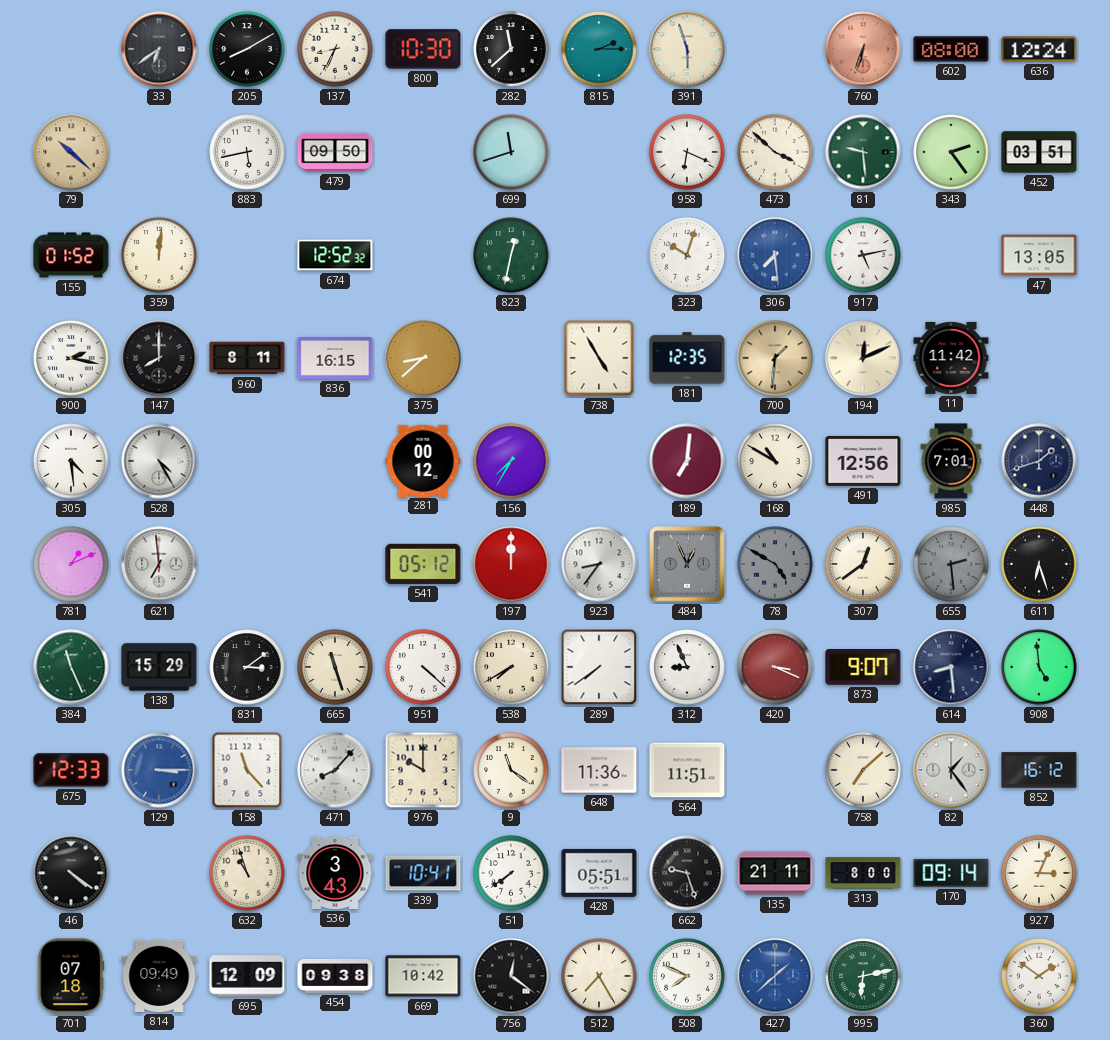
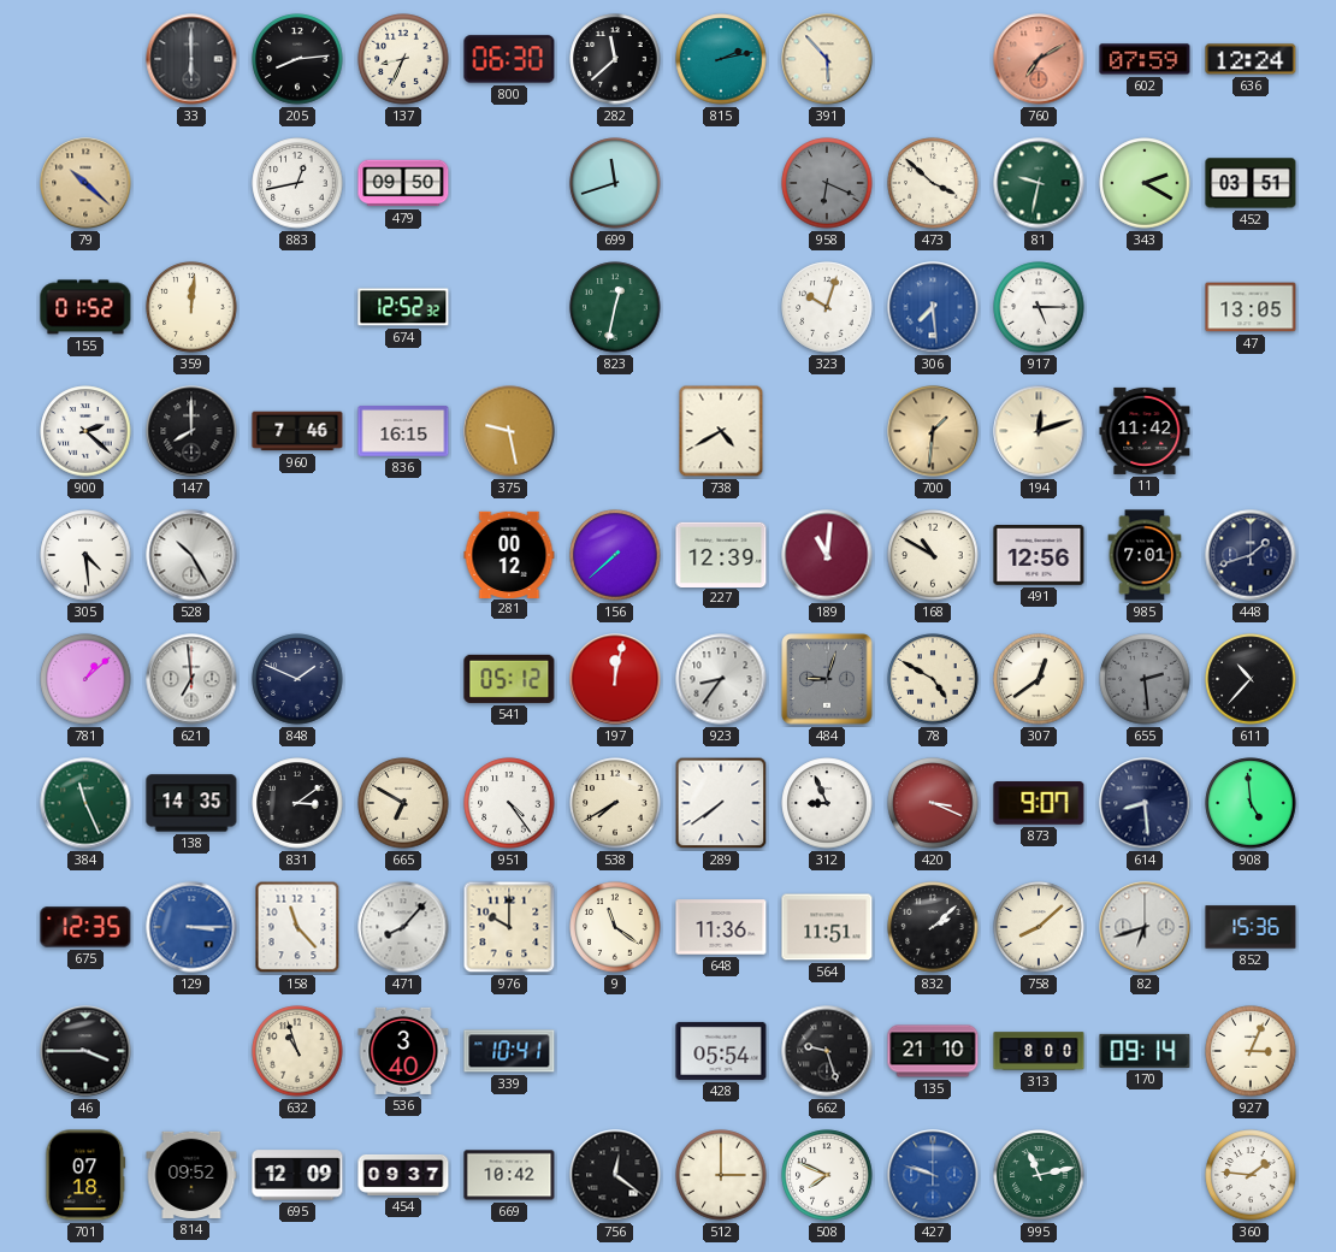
33: 6:39 -> 6:00
205: 8:10 -> 8:14
800: 10:30 -> 06:30
815: 2:15 -> 2:13
391: 5:57 -> 5:53
760: 6:33 -> 7:10
602: 08:00 -> 07:59
883: 5:43 -> 12:43
958 dial: white -> grey
81: 9:29 -> 9:32
343: 2:24 -> 2:20
917: 5:13 -> 5:15
900: 2:17 -> 2:22
960: 8:11 -> 7:46
375: 8:38 -> 9:28
738: 4:55 -> 4:40
181: 12:35 -> none
194: 12:11 -> 12:12
528: 4:25 -> 10:25
156: 7:35 -> 7:38
227: none -> 12:39
189: 7:01 -> 11:01
781: 1:11 -> 1:08
848: none -> 1:49
197: 12:00 -> 12:02
484: 12:56 -> 9:03
78 dial: grey -> cream
611: 6:27 -> 10:37
138: 15:29 -> 14:35
665: 11:27 -> 6:50
951: 4:22 -> 4:24
675: 12:33 -> 12:35
832: none -> 2:08
758: 7:08 -> 8:08
82: 1:24 -> 6:42
852: 16:12 -> 15:36
46: 4:21 -> 3:45
536: 3:43 -> 3:40
51: 7:39 -> none
428: 05:51 -> 05:54
135: 21:11 -> 21:10
814: 09:49 -> 09:52
454: 09:38 -> 09:37
512: 7:25 -> 3:00
427: 1:38 -> 9:48
995: 6:13 -> 11:13
360: 1:51 -> 1:46
